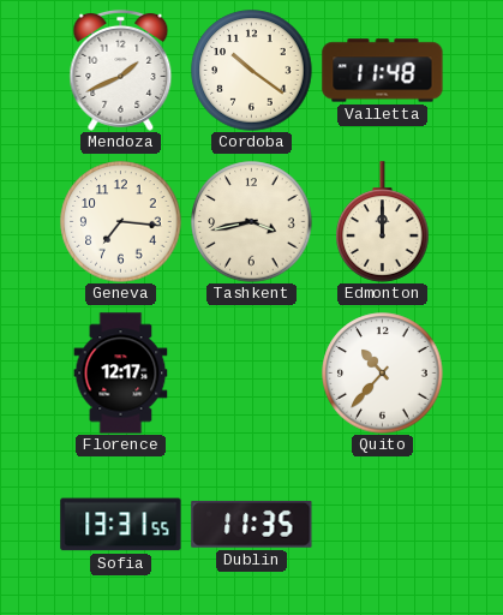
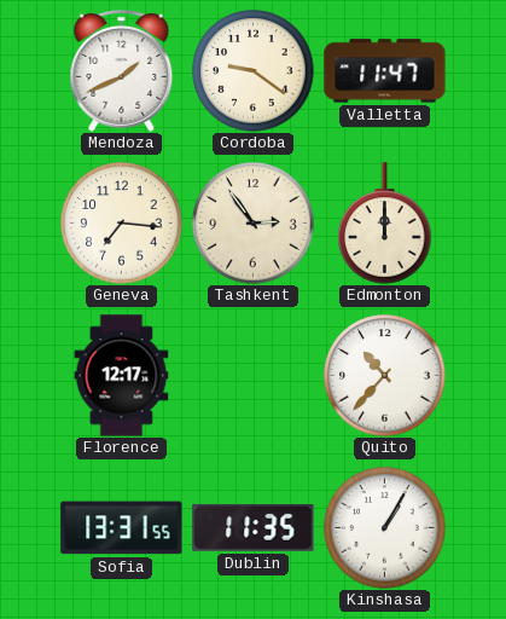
Cordoba: 10:21 -> 9:21
Valletta: 11:48 -> 11:47
Tashkent: 3:43 -> 2:54
Kinshasa: none -> 1:05
